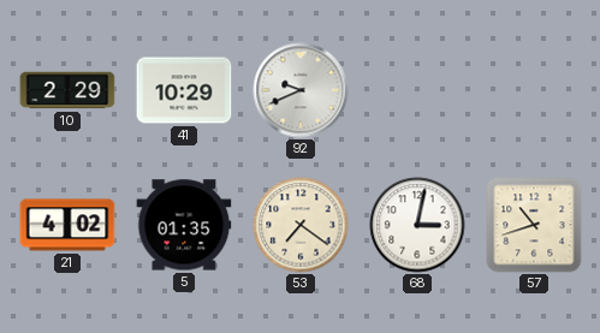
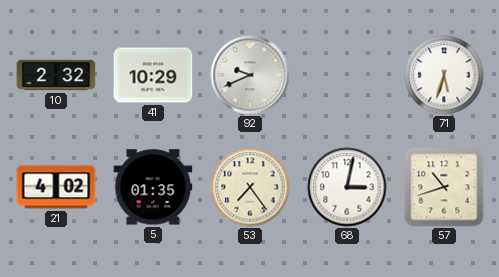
10: 2:29 -> 2:32
71: none -> 5:33
53: 7:21 -> 7:24
